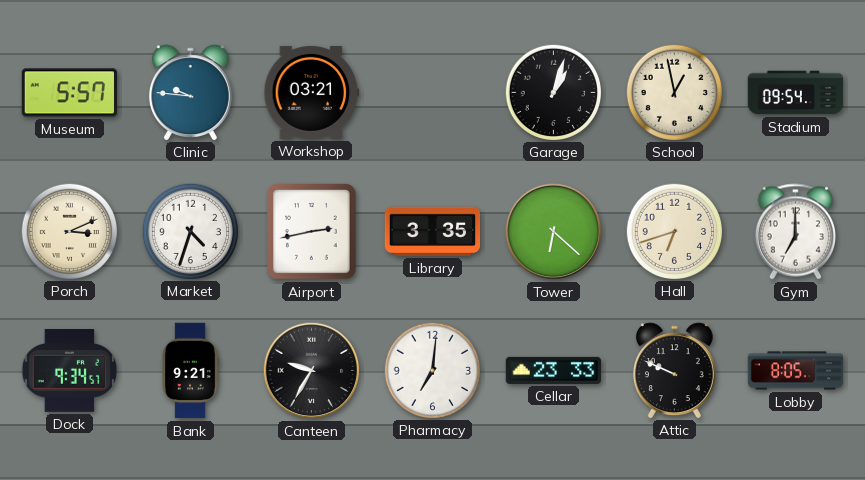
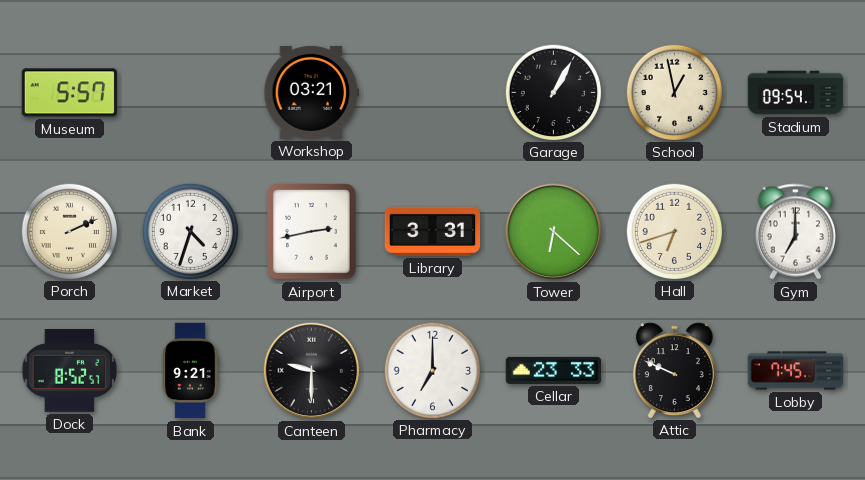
Clinic: 9:46 -> none
Garage: 1:03 -> 1:05
Porch: 3:11 -> 2:11
Library: 3:35 -> 3:31
Dock: 9:34 -> 8:52
Canteen: 9:35 -> 9:30
Pharmacy: 7:01 -> 7:00
Lobby: 8:05 -> 7:45
